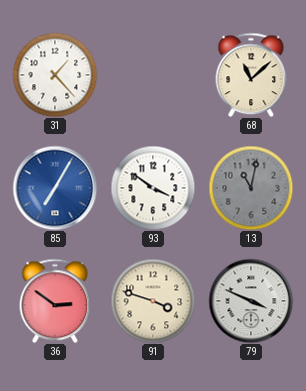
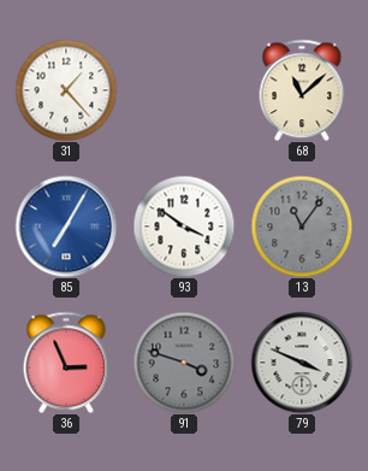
13: 11:02 -> 11:06
36: 2:51 -> 2:56
91 dial: cream -> grey
